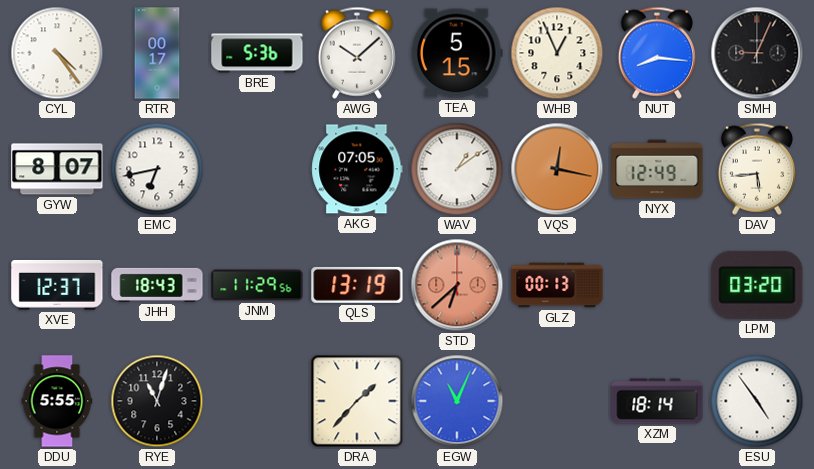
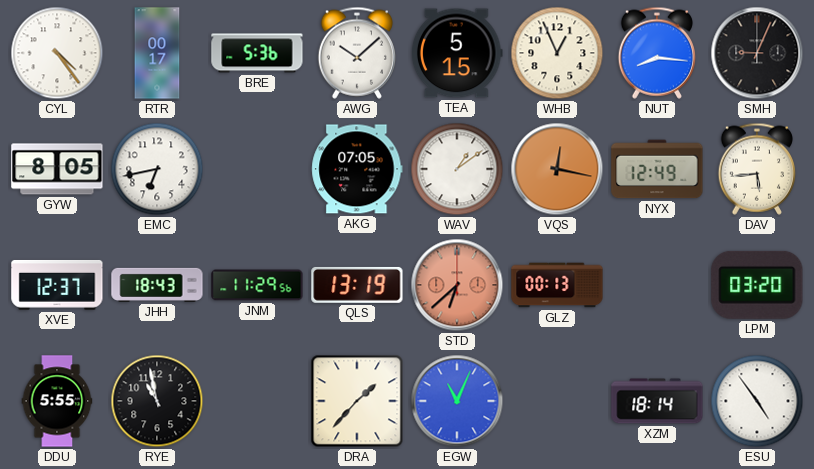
GYW: 8:07 -> 8:05
RYE: 11:03 -> 10:58
